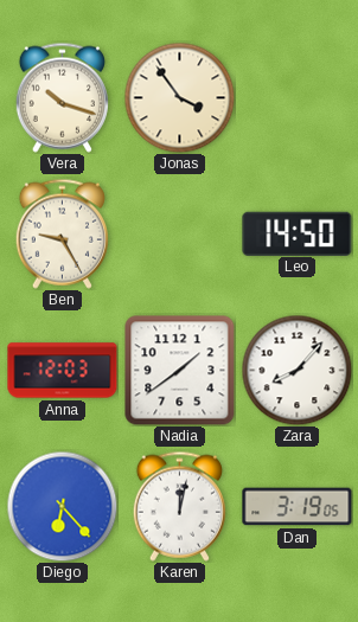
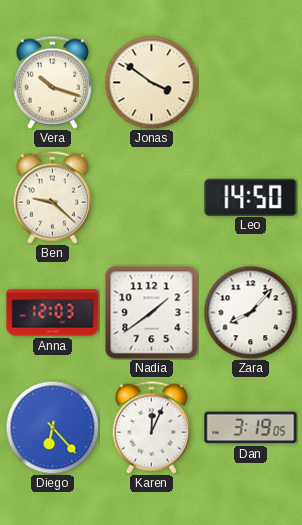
Jonas: 3:54 -> 3:51
Ben: 9:25 -> 9:22
Karen: 12:02 -> 12:04
